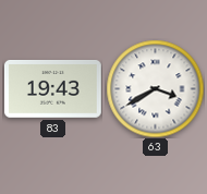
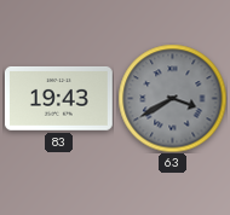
63 dial: white -> grey
